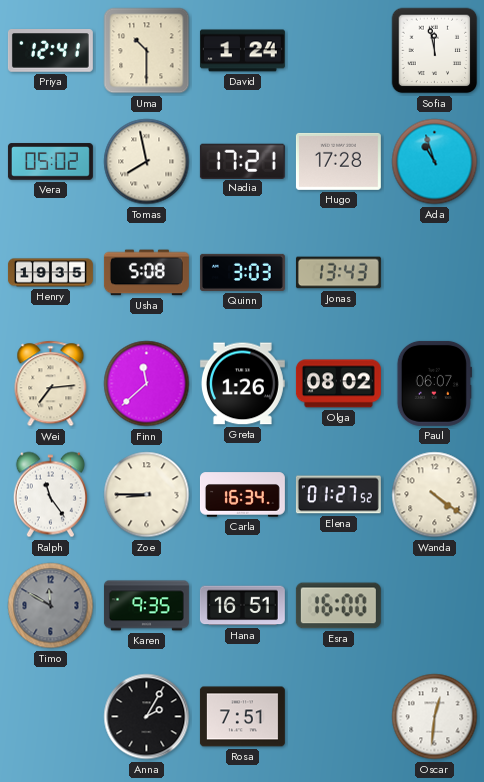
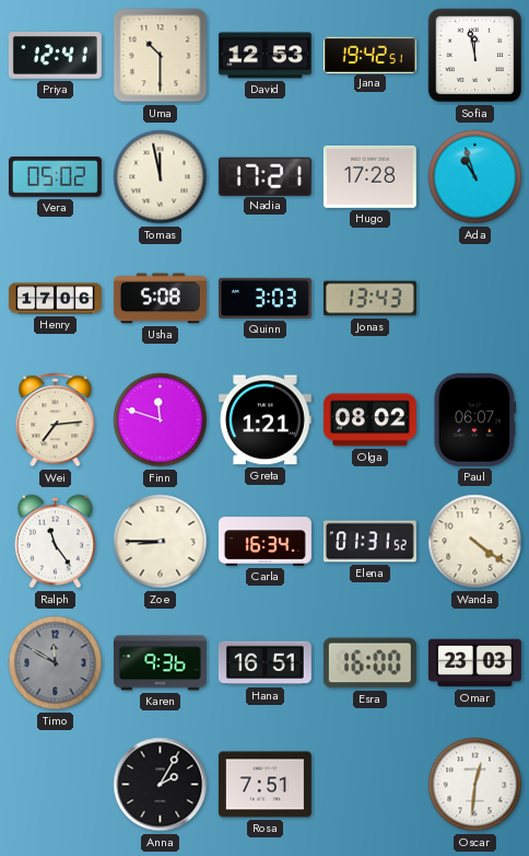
David: 1:24 -> 12:53
Jana: none -> 19:42
Tomas: 7:58 -> 11:58
Henry: 19:35 -> 17:06
Finn: 11:38 -> 11:48
Greta: 1:26 -> 1:21
Elena: 01:27 -> 01:31
Karen: 9:35 -> 9:36
Omar: none -> 23:03
